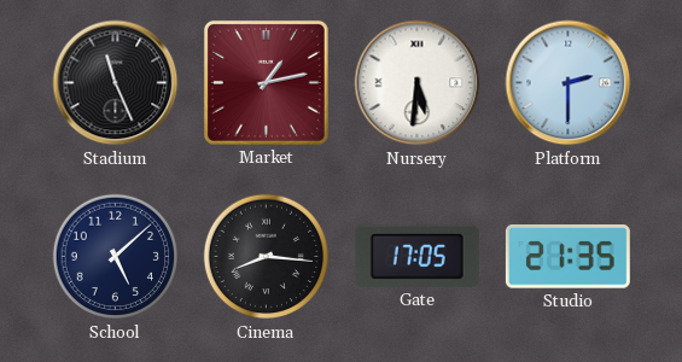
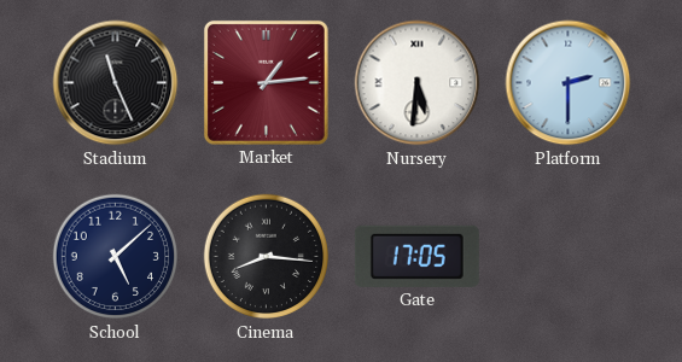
Market: 1:13 -> 1:14
Studio: 21:35 -> none
